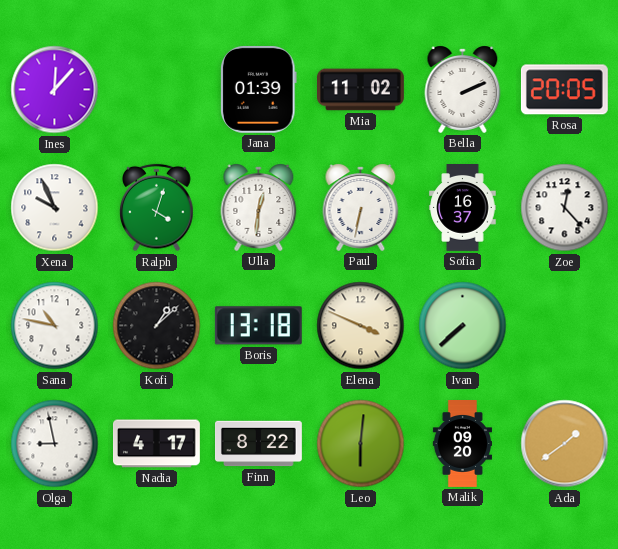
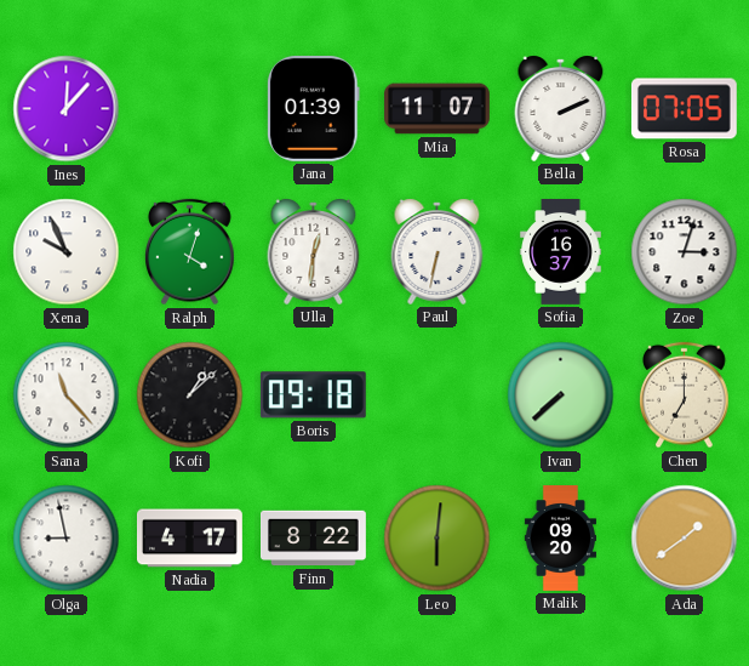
Mia: 11:02 -> 11:07
Rosa: 20:05 -> 07:05
Zoe: 12:23 -> 3:03
Sana: 10:47 -> 11:23
Boris: 13:18 -> 09:18
Elena: 3:49 -> none
Chen: none -> 7:00
